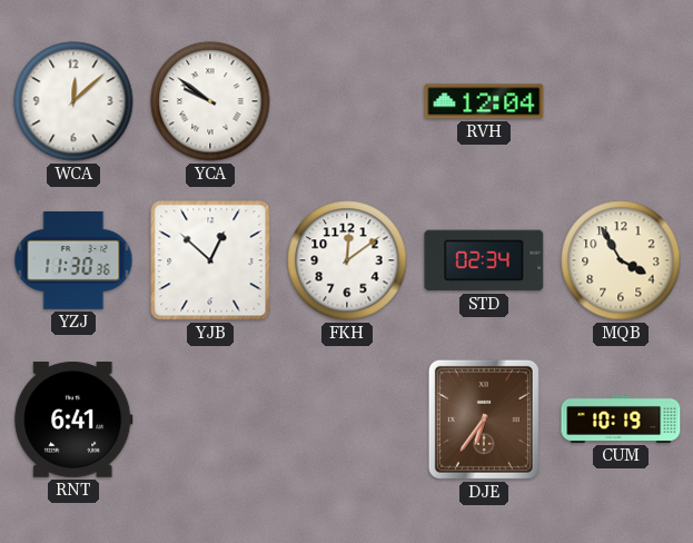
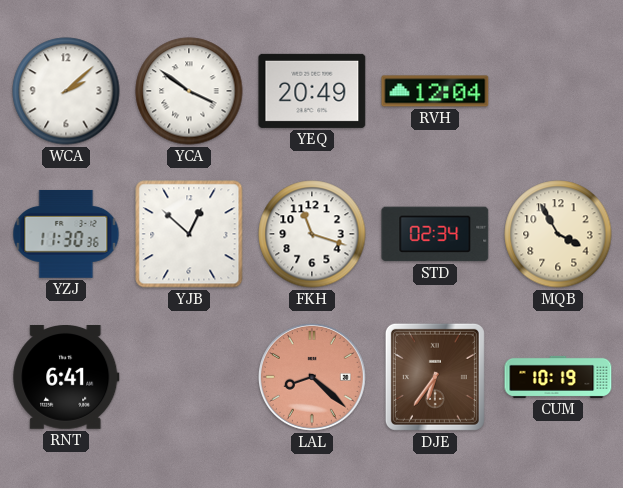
WCA: 12:08 -> 2:08
YCA: 9:51 -> 3:51
YEQ: none -> 20:49
FKH: 12:09 -> 11:18
LAL: none -> 8:22
